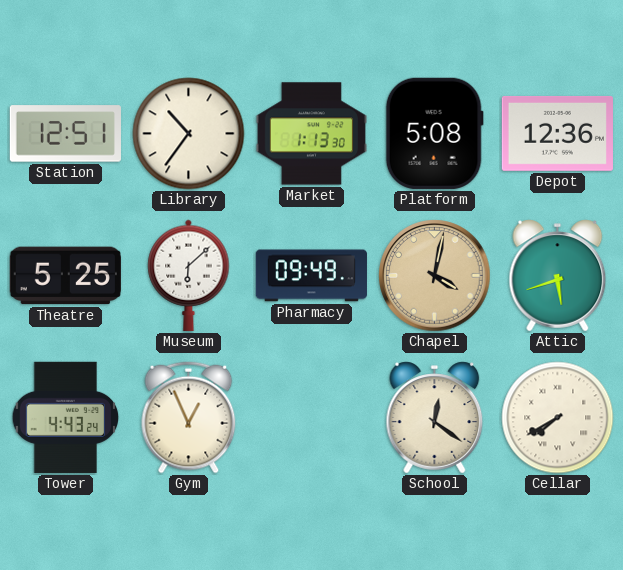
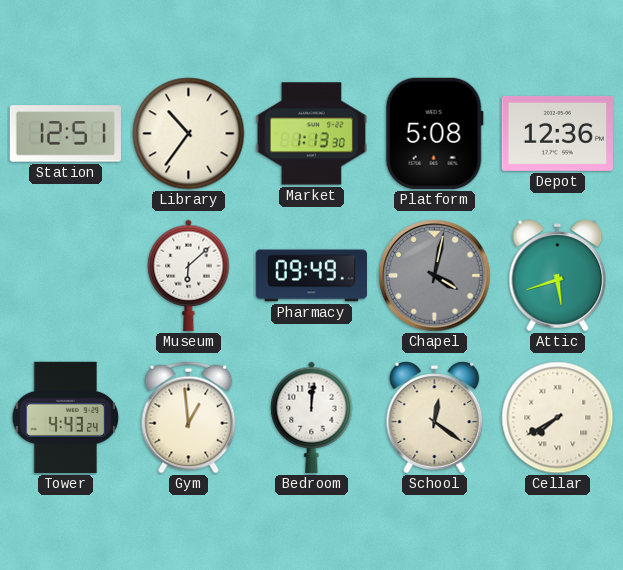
Theatre: 5:25 -> none
Chapel dial: champagne -> grey
Gym: 12:56 -> 12:59
Bedroom: none -> 12:01
